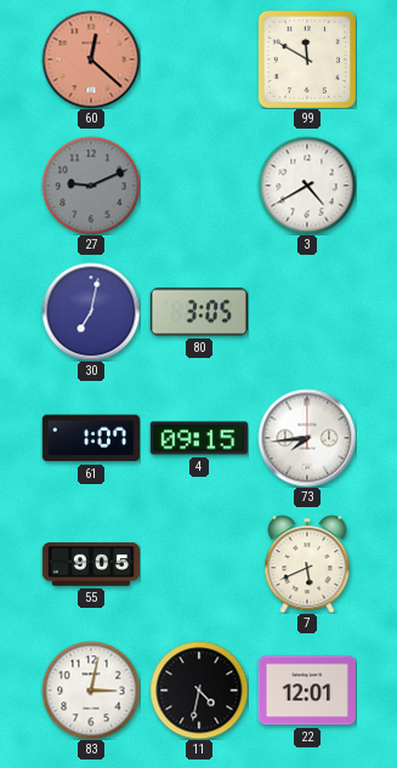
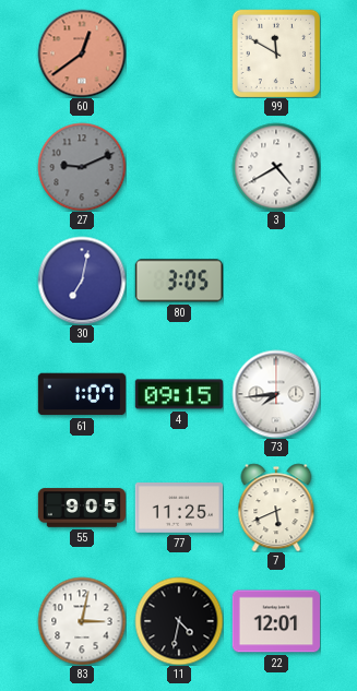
60: 12:22 -> 12:39
77: none -> 11:25
